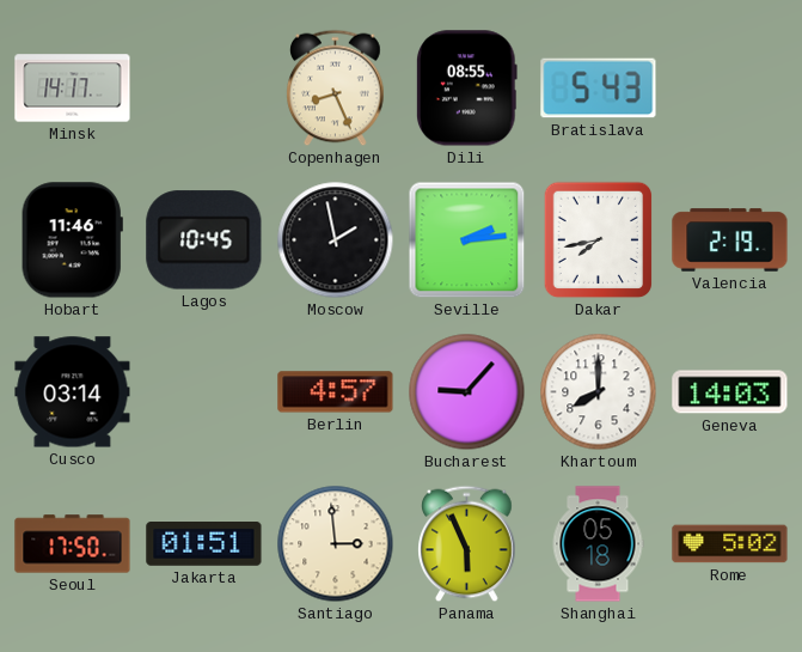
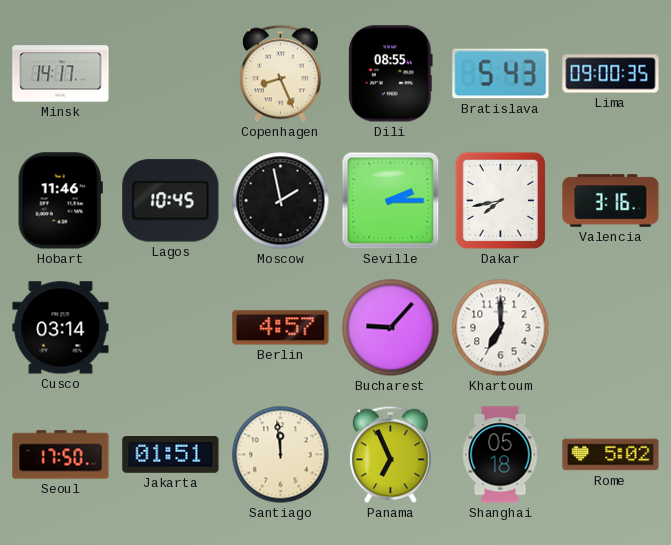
Lima: none -> 09:00
Seville: 2:14 -> 2:15
Valencia: 2:19 -> 3:16
Khartoum: 8:00 -> 7:00
Geneva: 14:03 -> none
Santiago: 2:59 -> 11:59
Panama: 5:56 -> 6:56
